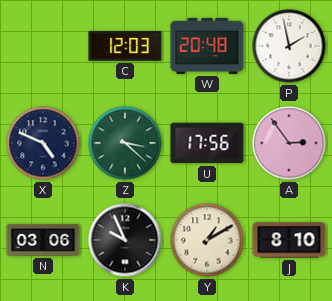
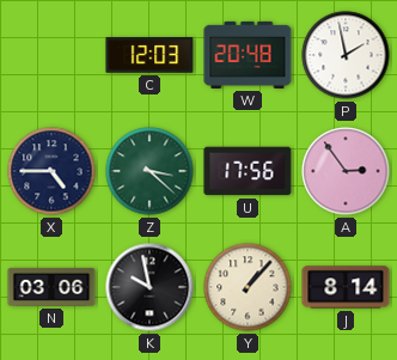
X: 4:49 -> 4:45
K: 9:56 -> 9:58
Y: 1:10 -> 1:07
J: 8:10 -> 8:14
